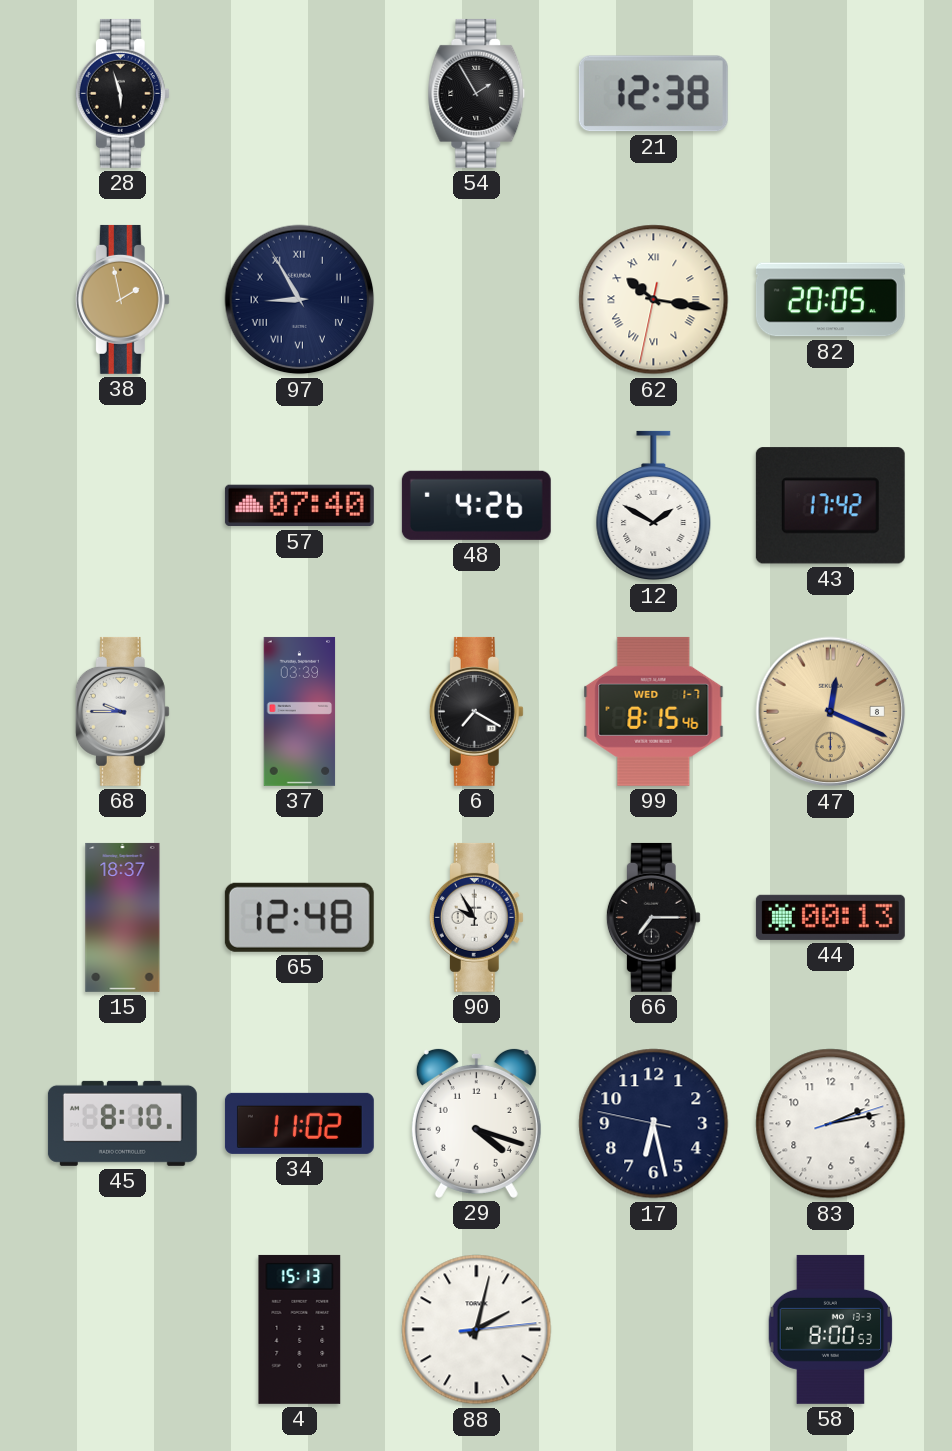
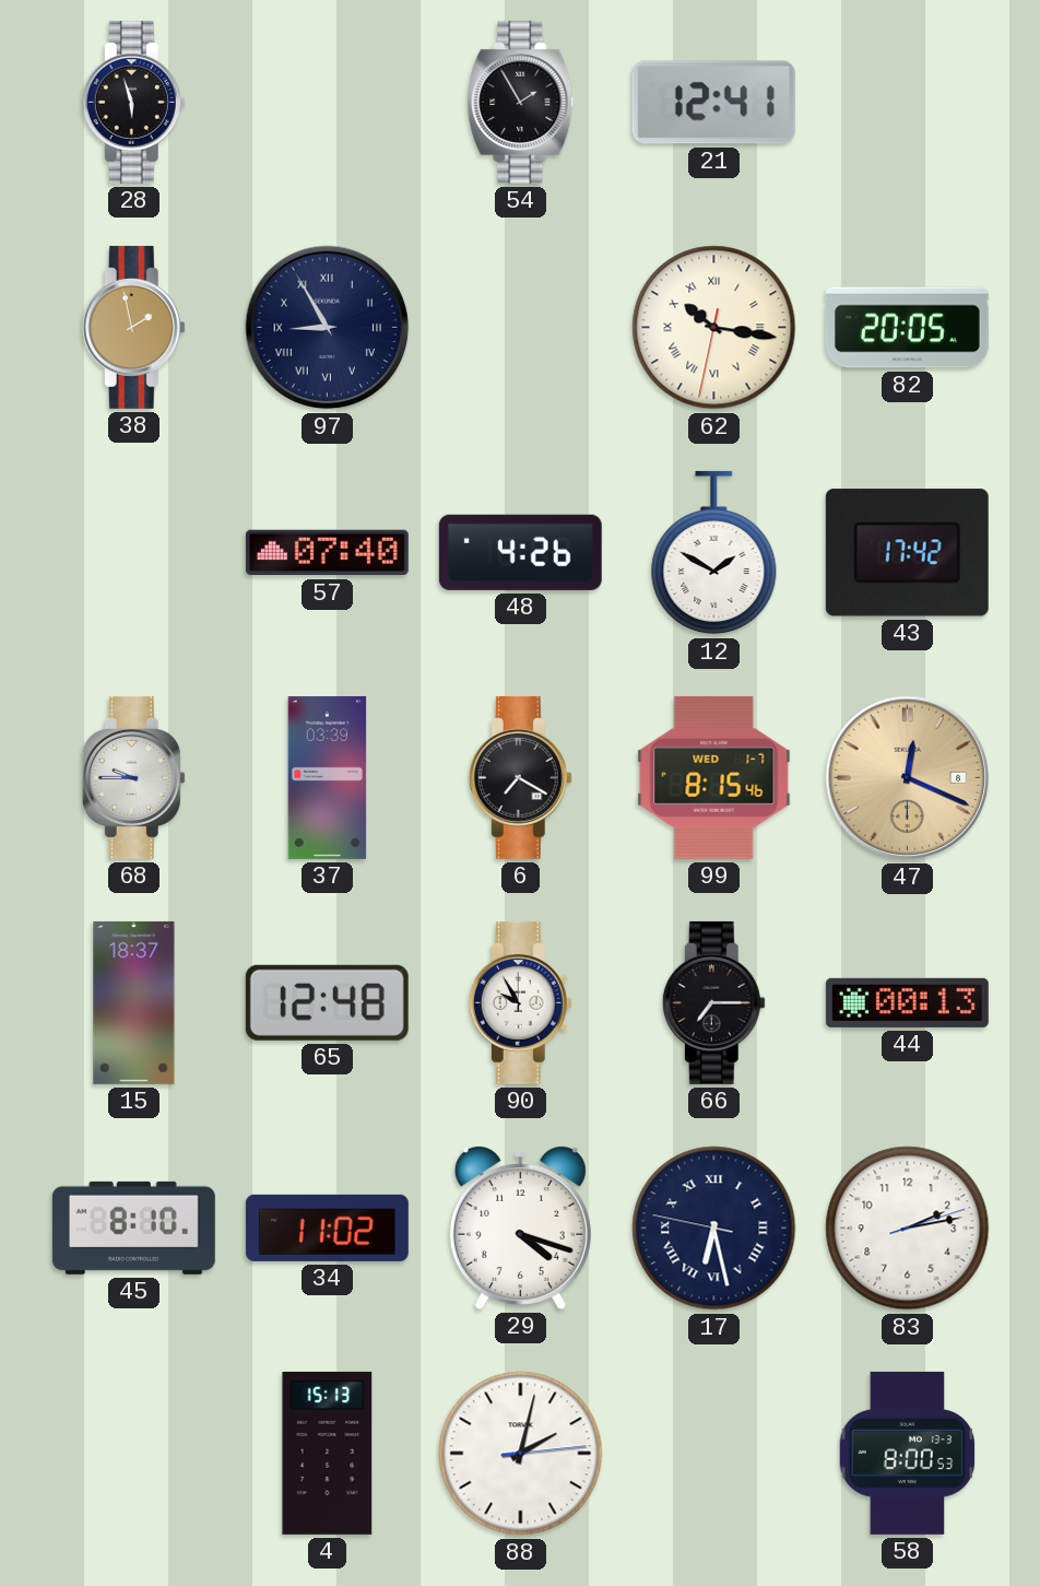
21: 12:38 -> 12:41
17 numerals: Arabic -> Roman
